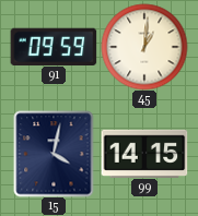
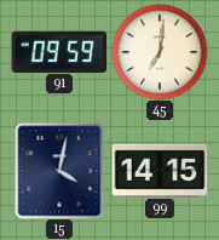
45: 1:01 -> 7:01
